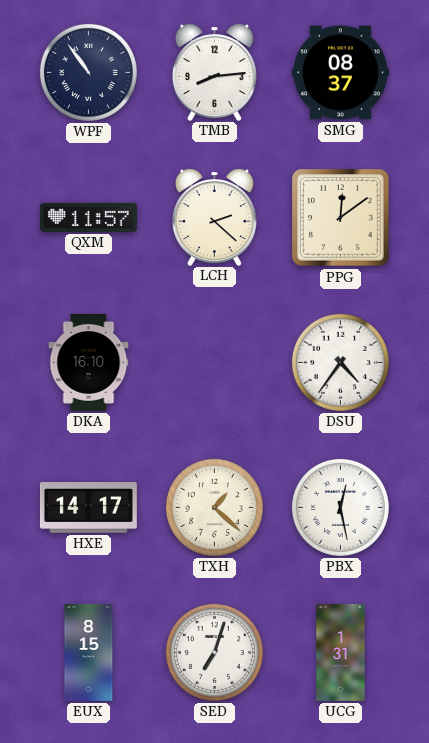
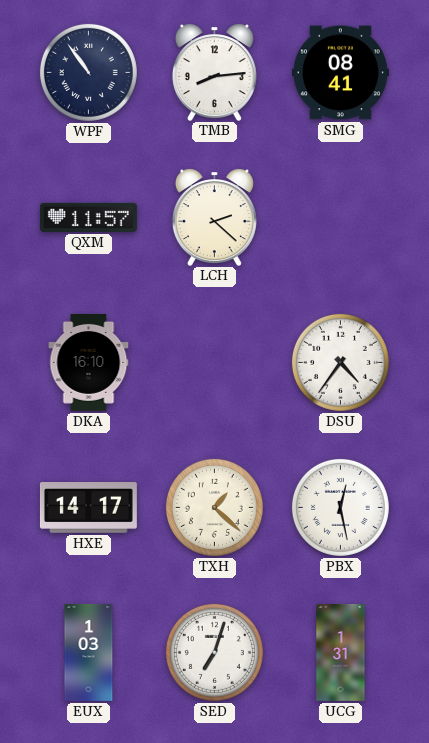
SMG: 08:37 -> 08:41
PPG: 12:09 -> none
EUX: 8:15 -> 1:03
